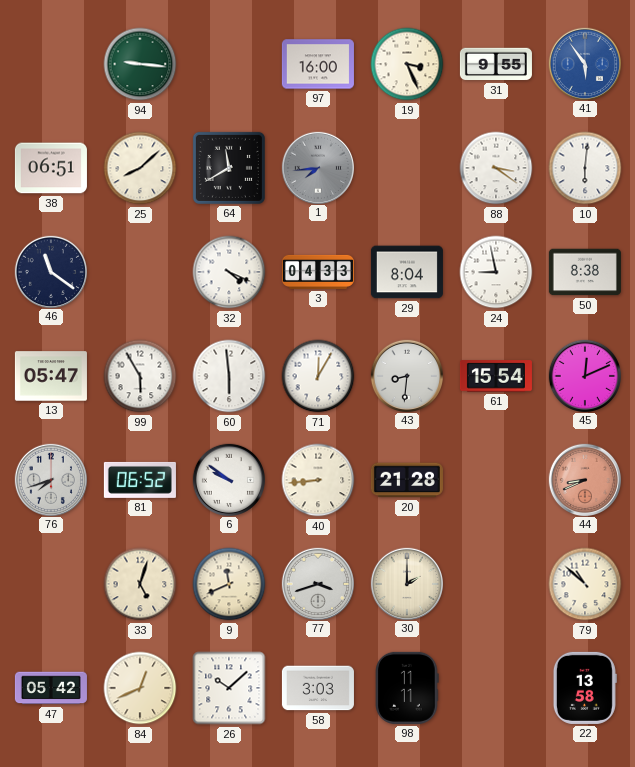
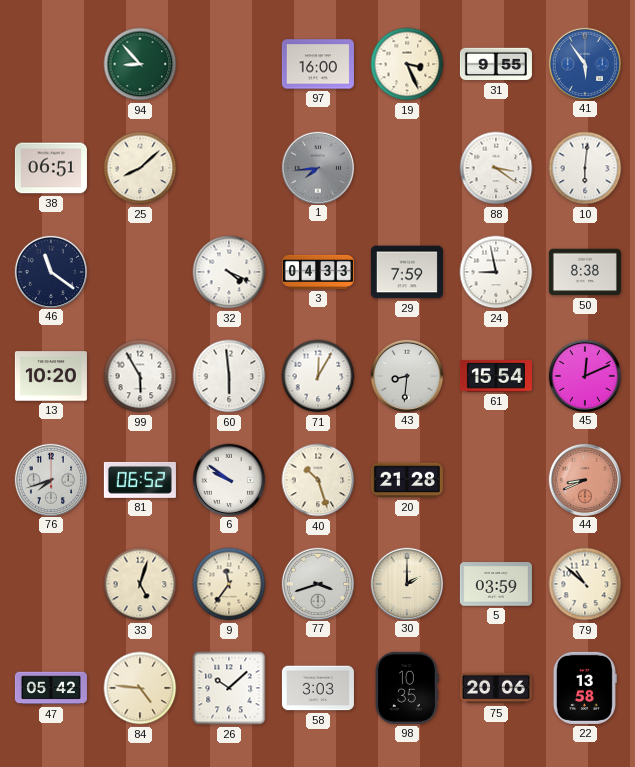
94: 9:16 -> 8:53
64: 11:40 -> none
29: 8:04 -> 7:59
13: 05:47 -> 10:20
40: 8:44 -> 10:27
9: 11:41 -> 11:36
5: none -> 03:59
84: 12:41 -> 4:46
98: 11:11 -> 10:35
75: none -> 20:06
